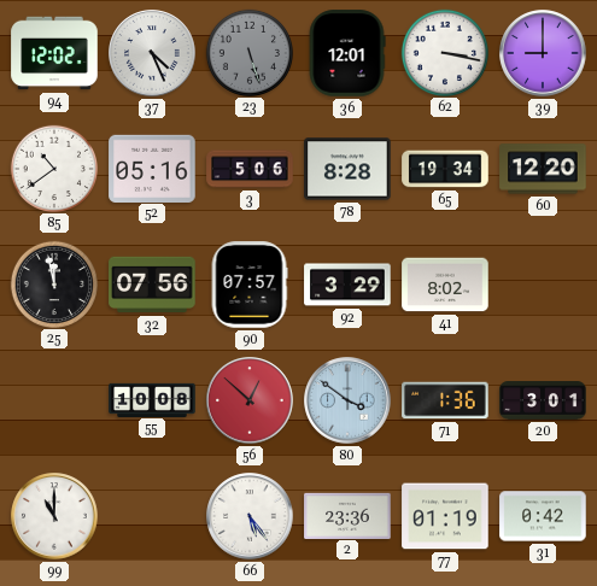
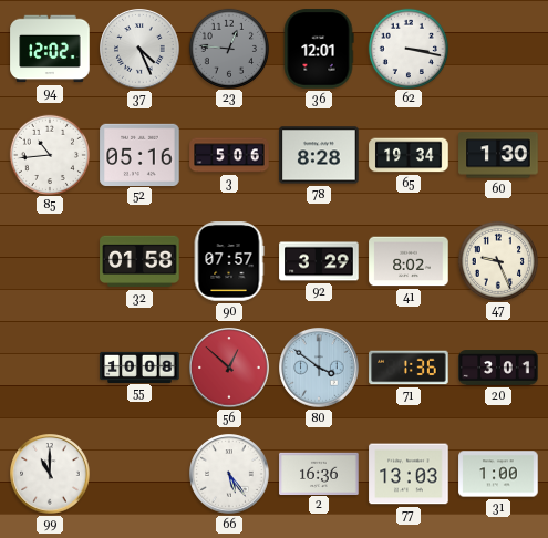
23: 5:27 -> 12:46
39: 9:00 -> none
85: 10:39 -> 10:44
60: 12:20 -> 1:30
25: 11:58 -> none
32: 07:56 -> 01:58
47: none -> 9:26
2: 23:36 -> 16:36
77: 01:19 -> 13:03
31: 0:42 -> 1:00
